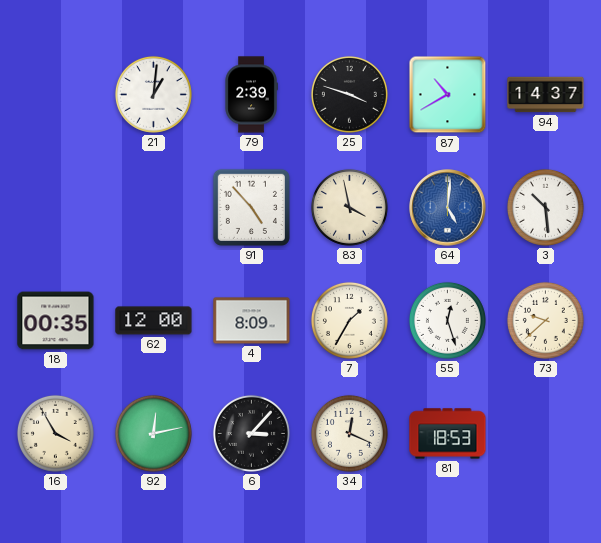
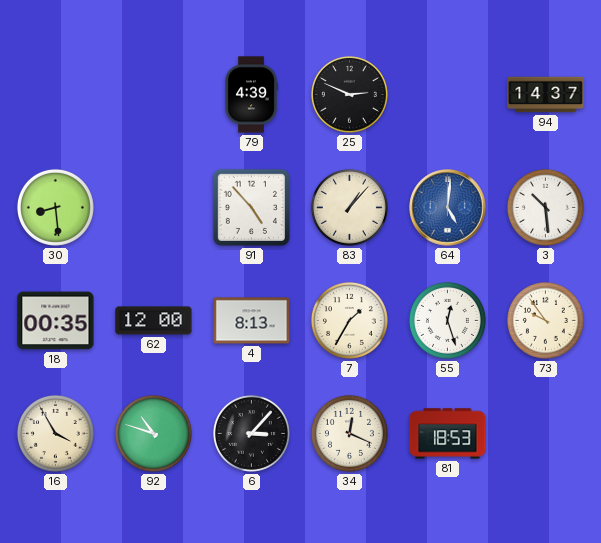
21: 1:01 -> none
79: 2:39 -> 4:39
25: 3:48 -> 2:49
87: 10:40 -> none
30: none -> 8:29
83: 3:58 -> 1:07
4: 8:09 -> 8:13
73: 9:38 -> 9:54
92: 12:13 -> 10:48
